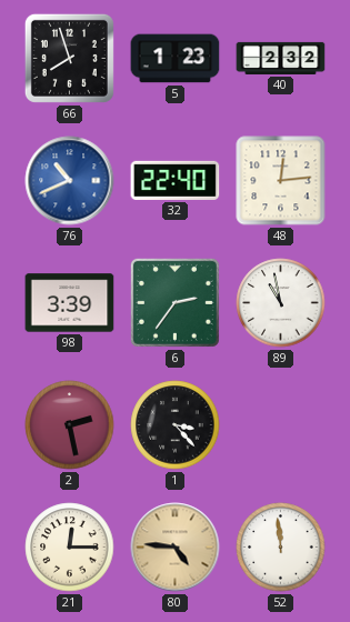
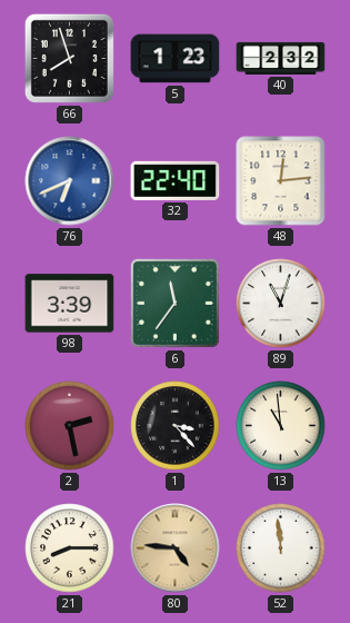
76: 10:41 -> 6:41
6: 2:36 -> 11:36
89: 10:58 -> 11:03
13: none -> 10:59
21: 12:15 -> 8:15
